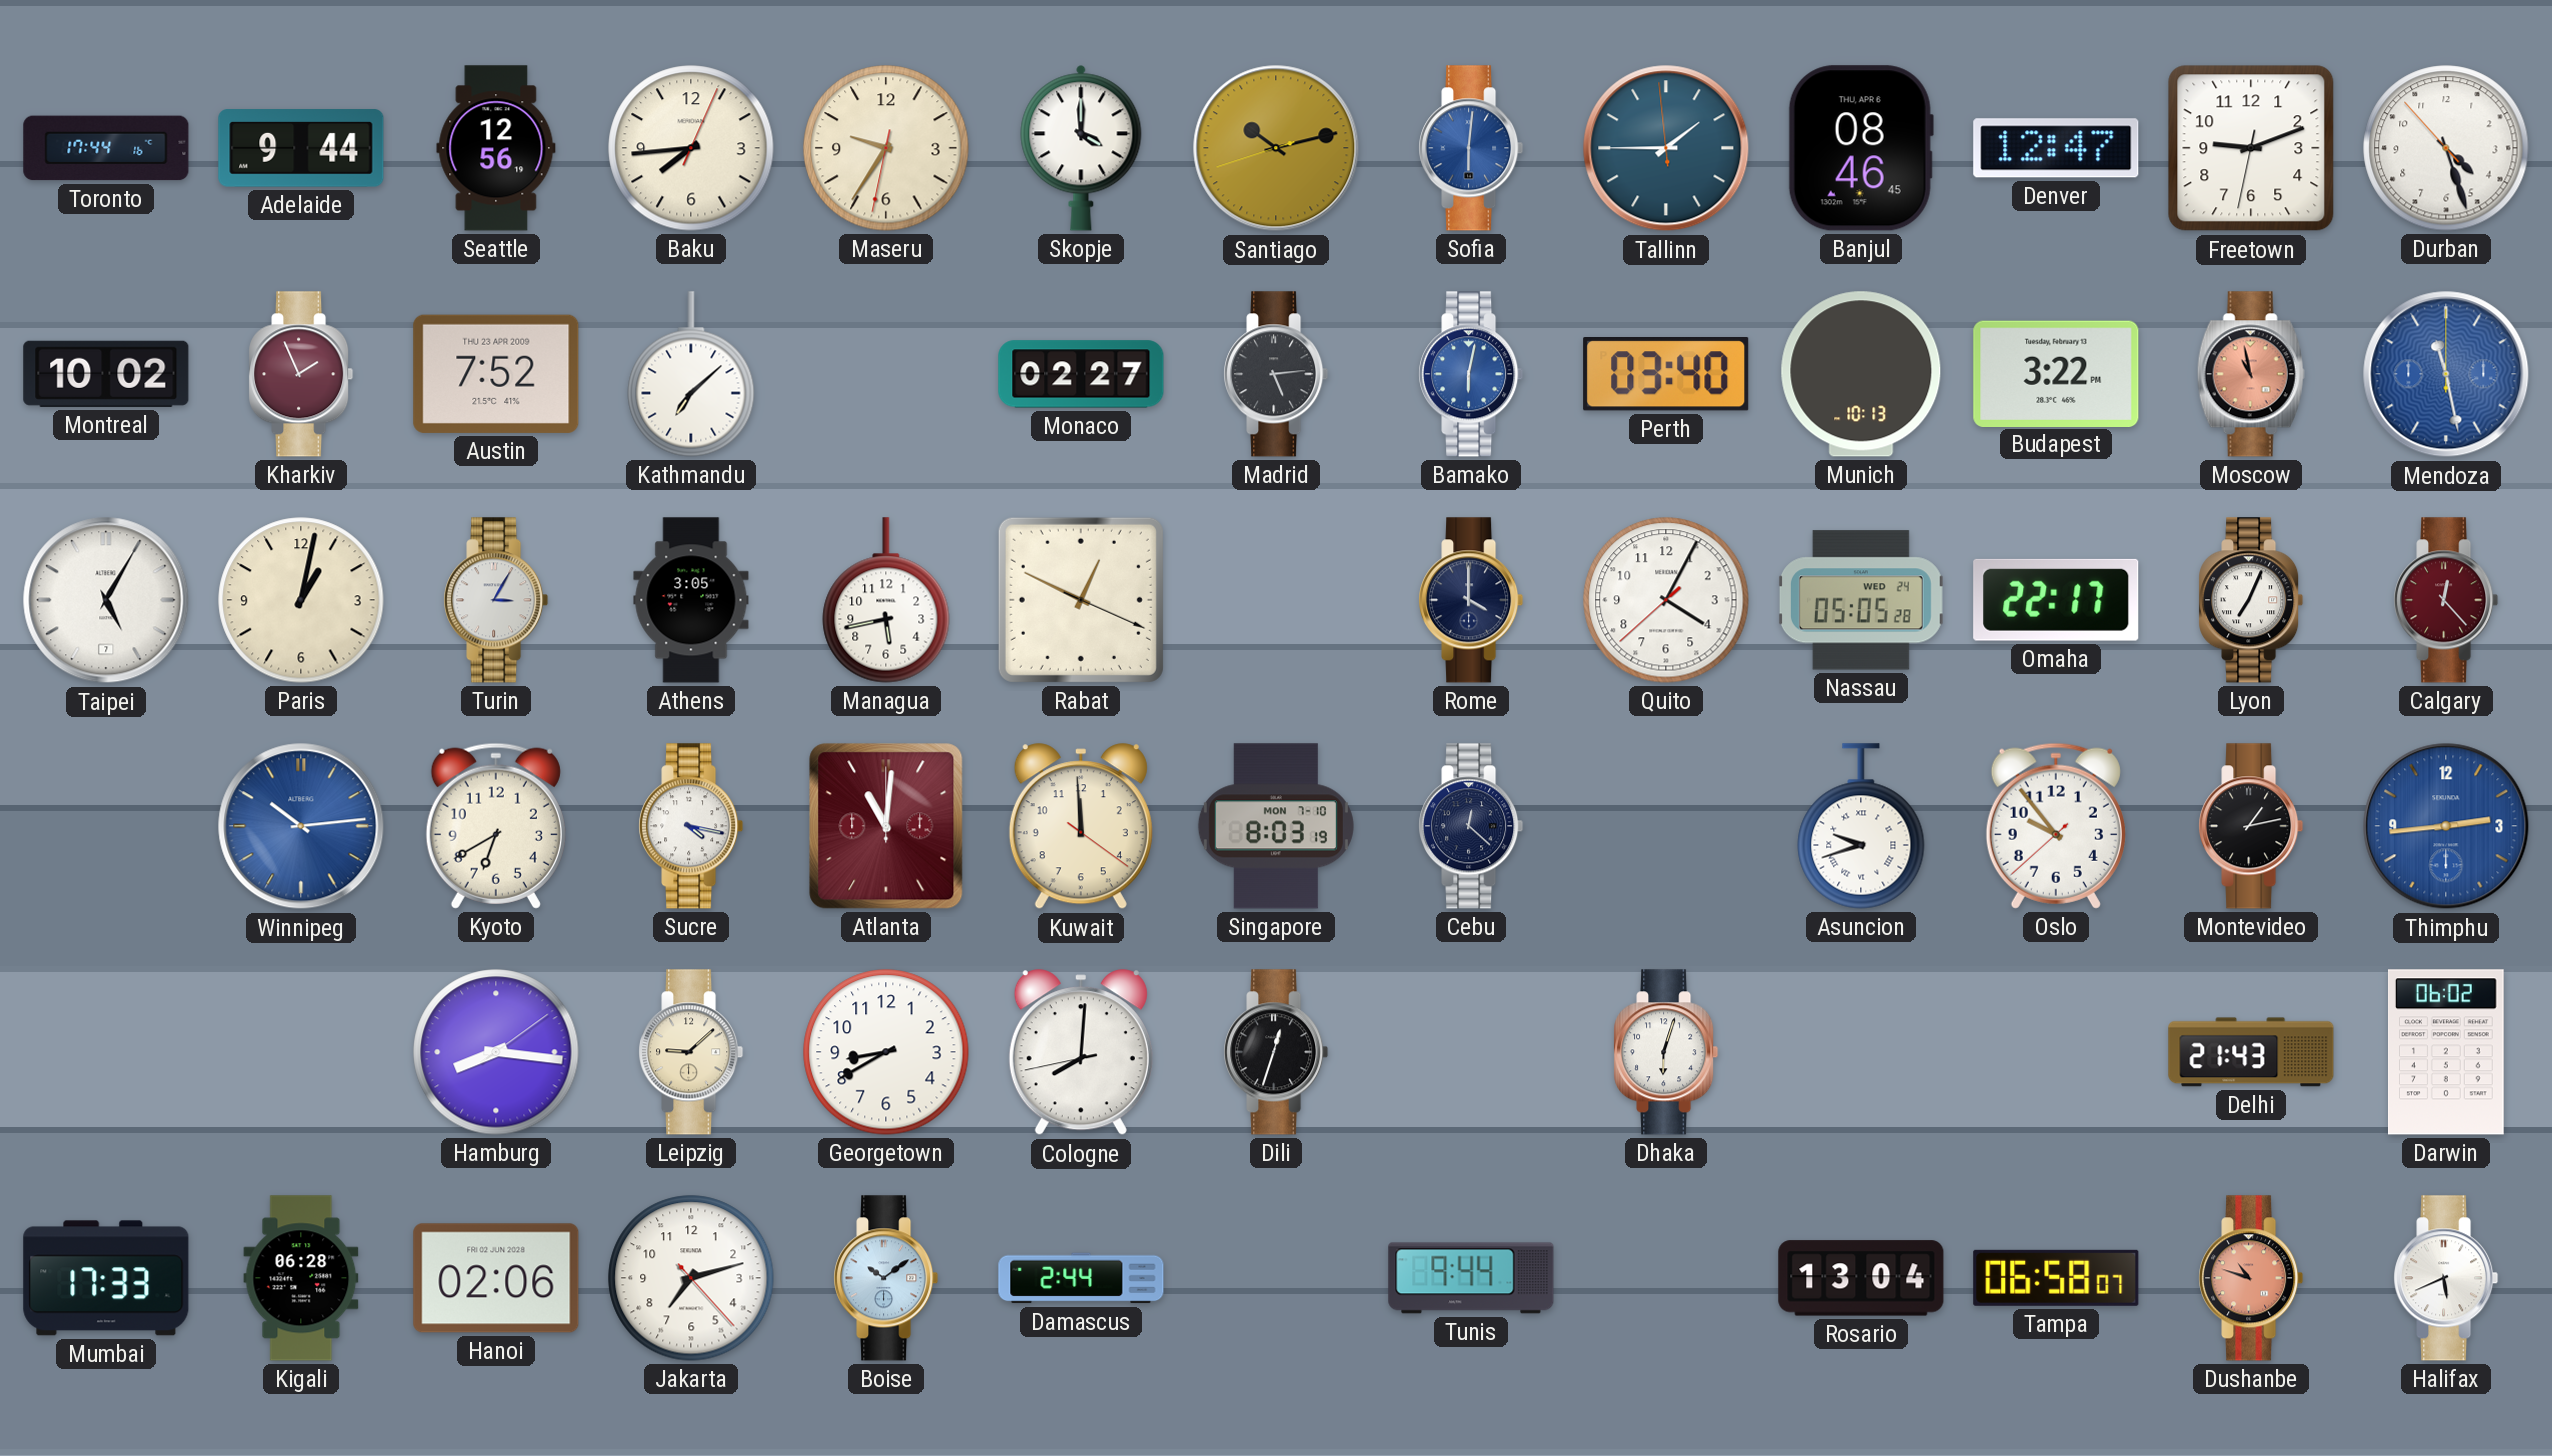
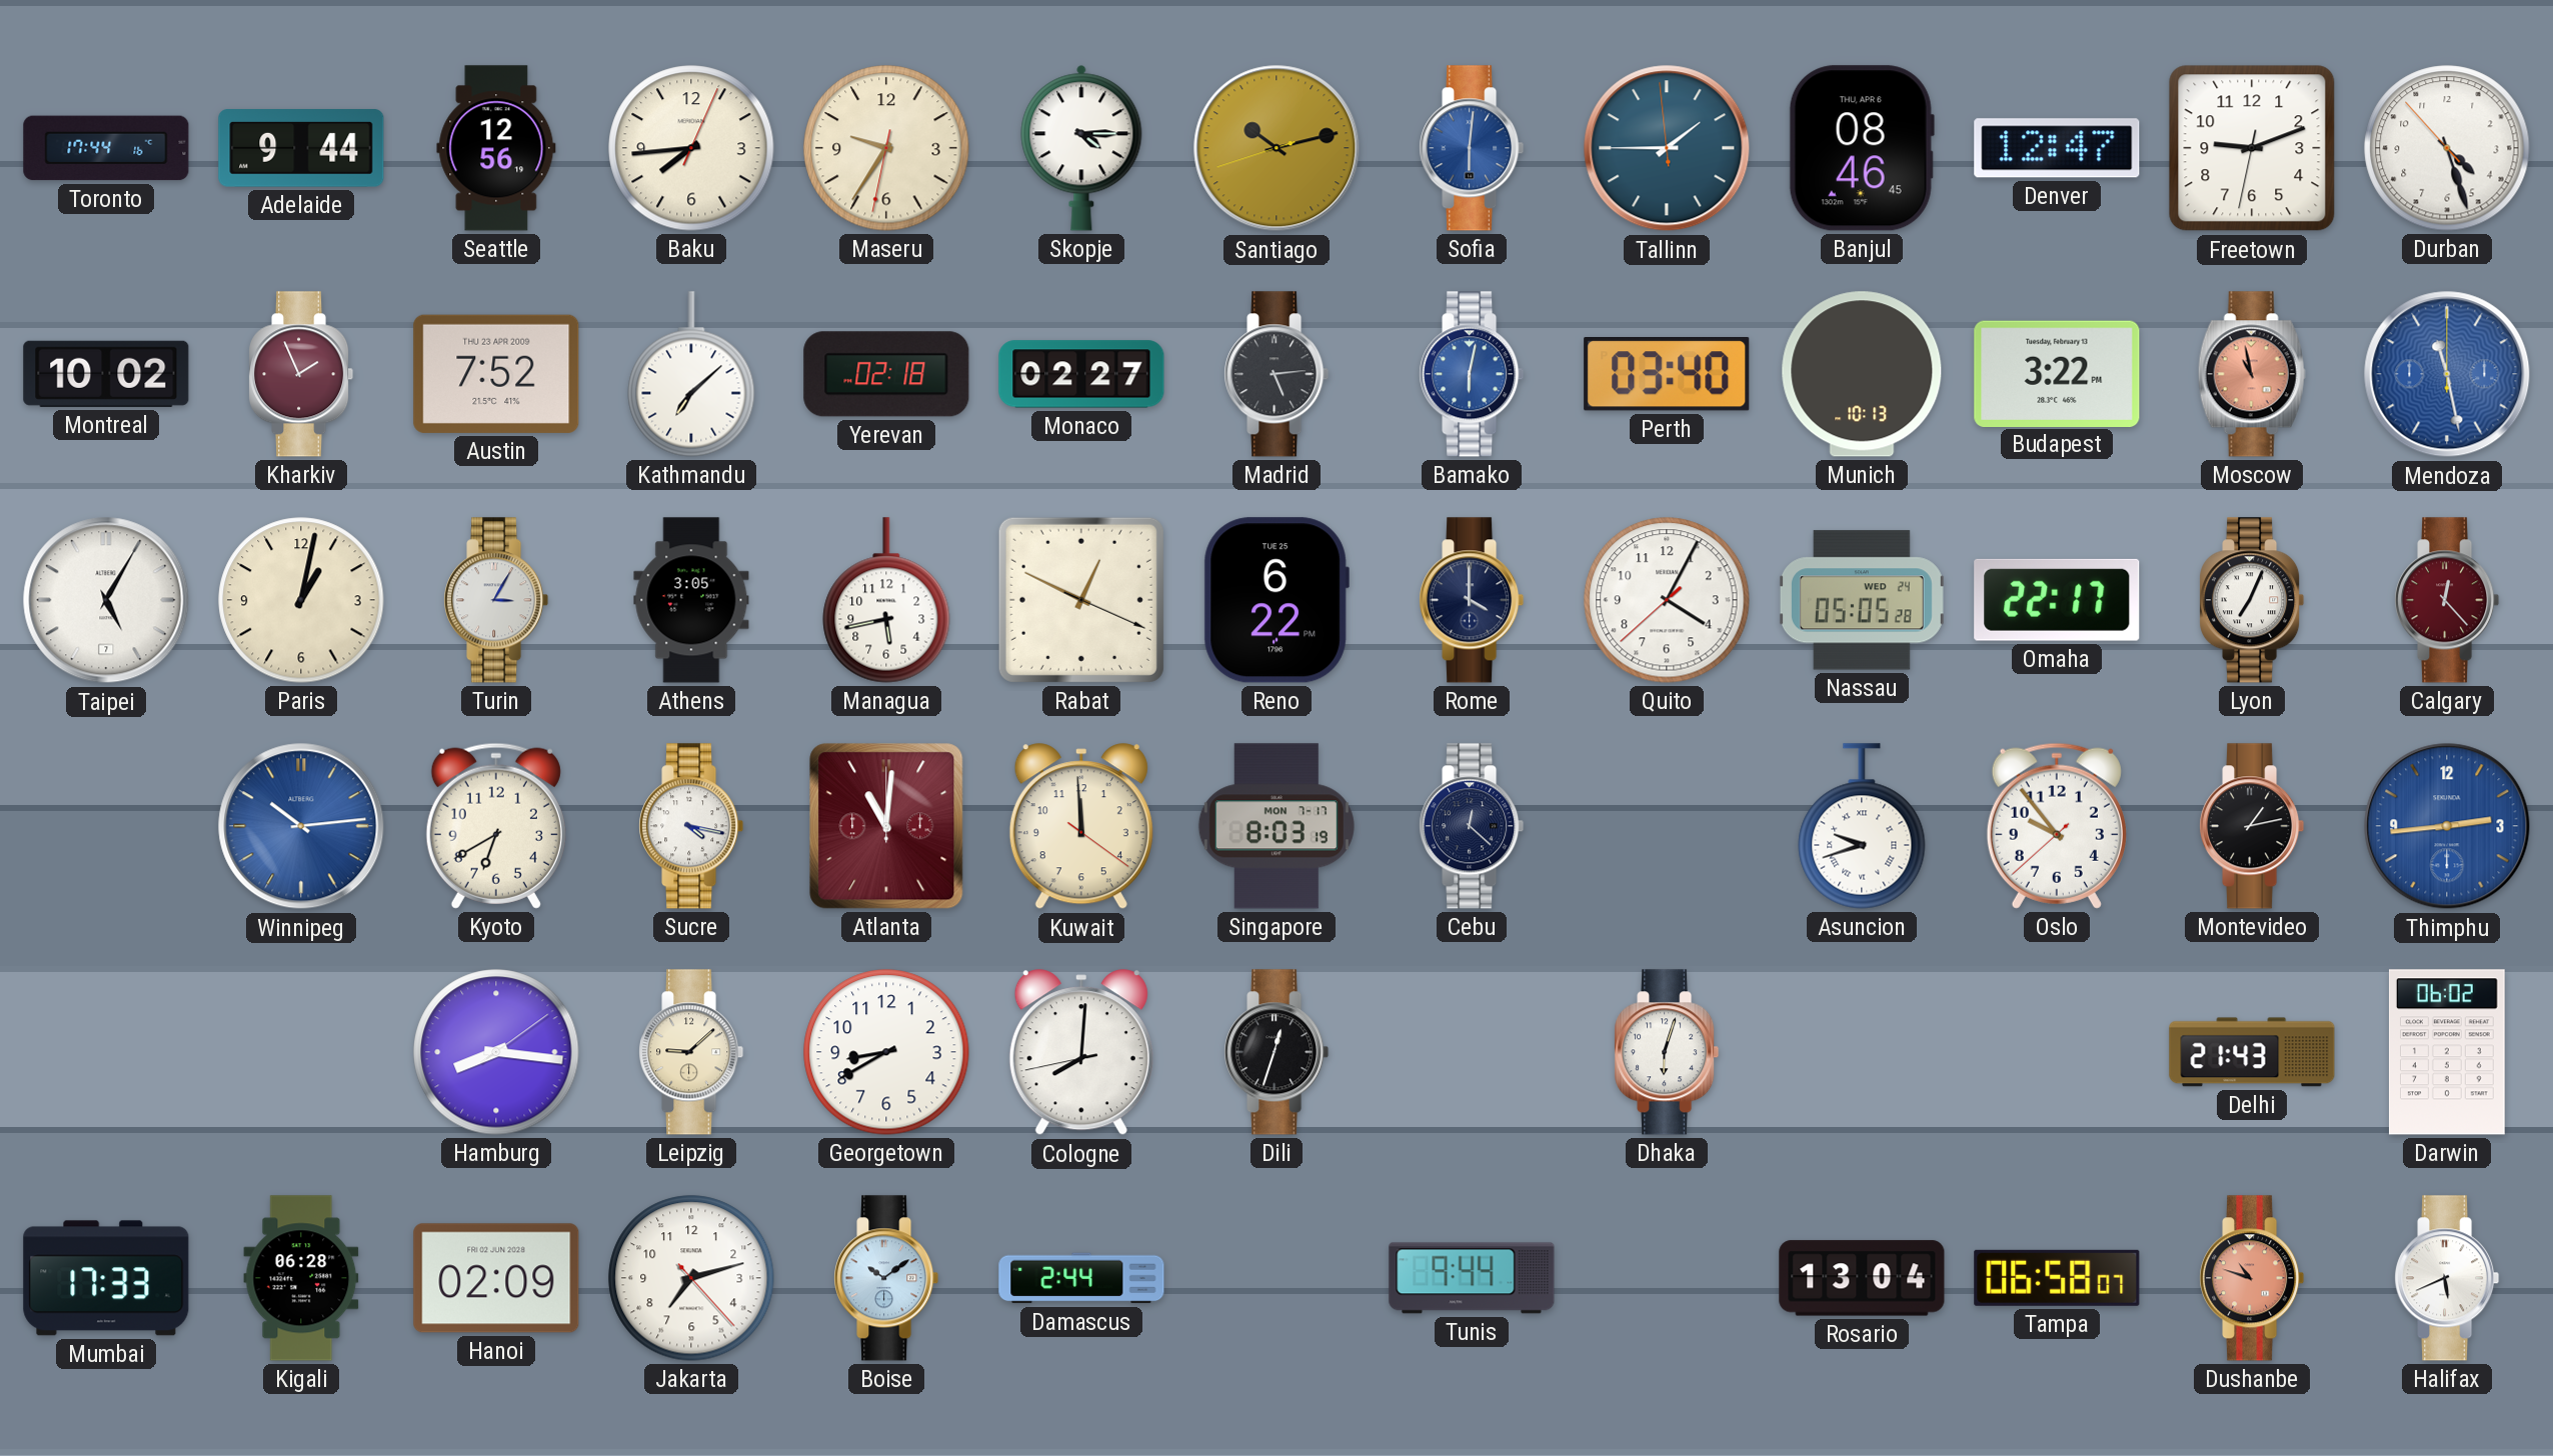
Skopje: 4:00 -> 4:15
Yerevan: none -> 02:18
Reno: none -> 6:22
Singapore date: MON 7-10 -> MON 7-17
Hanoi: 02:06 -> 02:09
